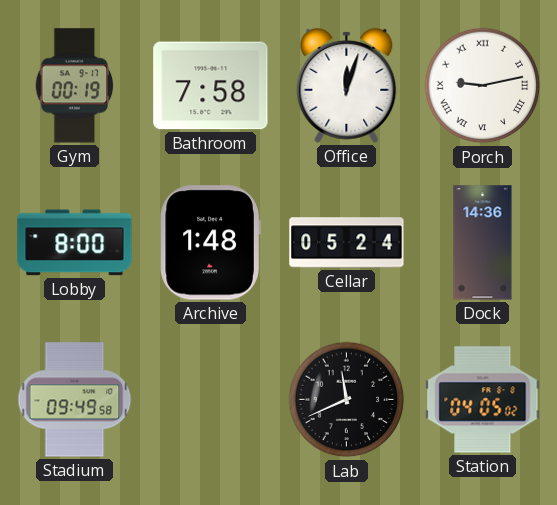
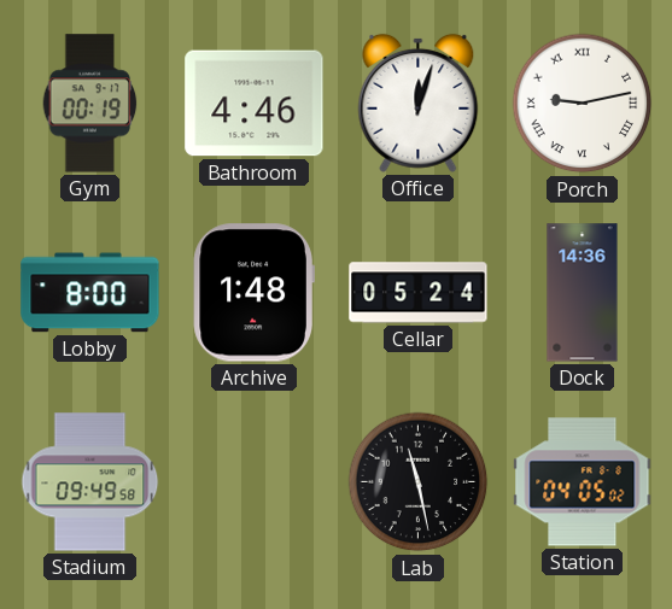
Bathroom: 7:58 -> 4:46
Lab: 11:41 -> 11:28
